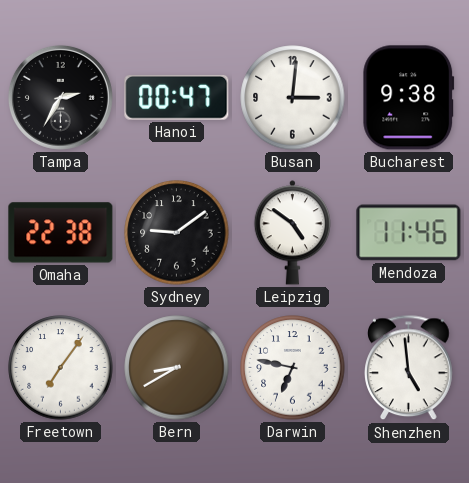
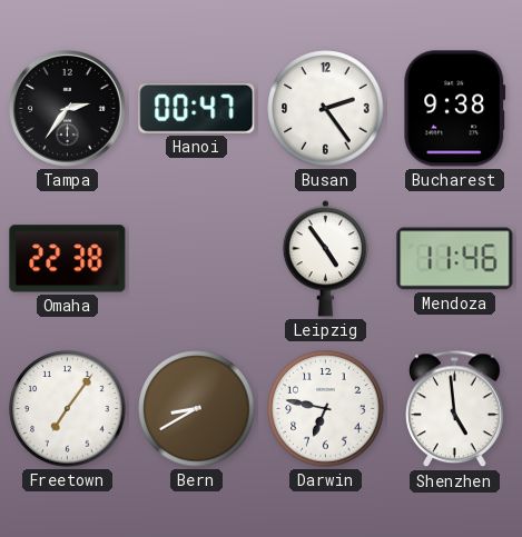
Tampa: 2:35 -> 2:36
Busan: 3:01 -> 2:24
Sydney: 9:09 -> none
Leipzig: 4:51 -> 4:54
